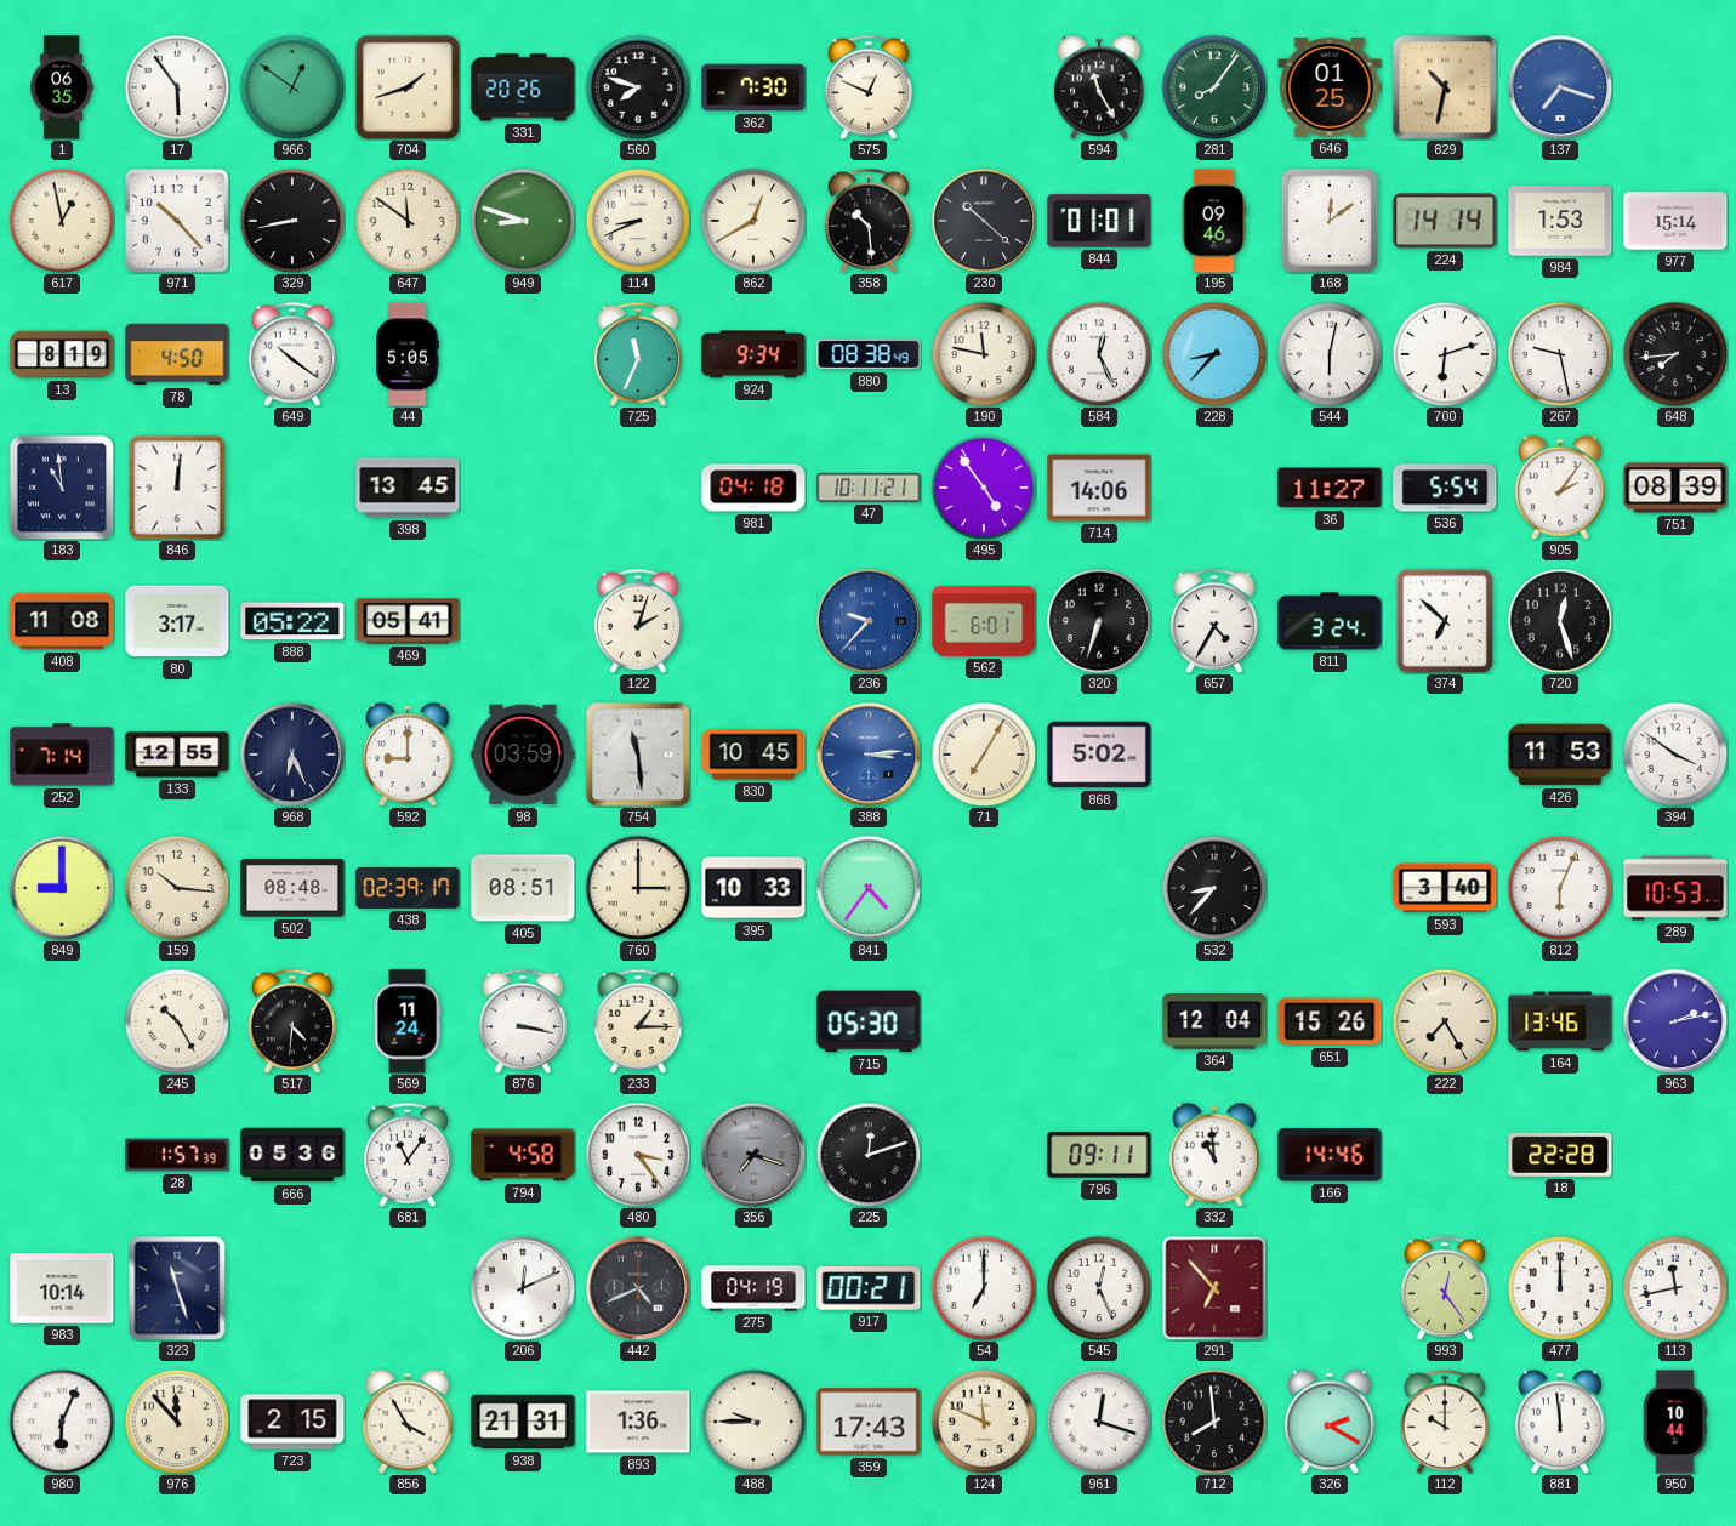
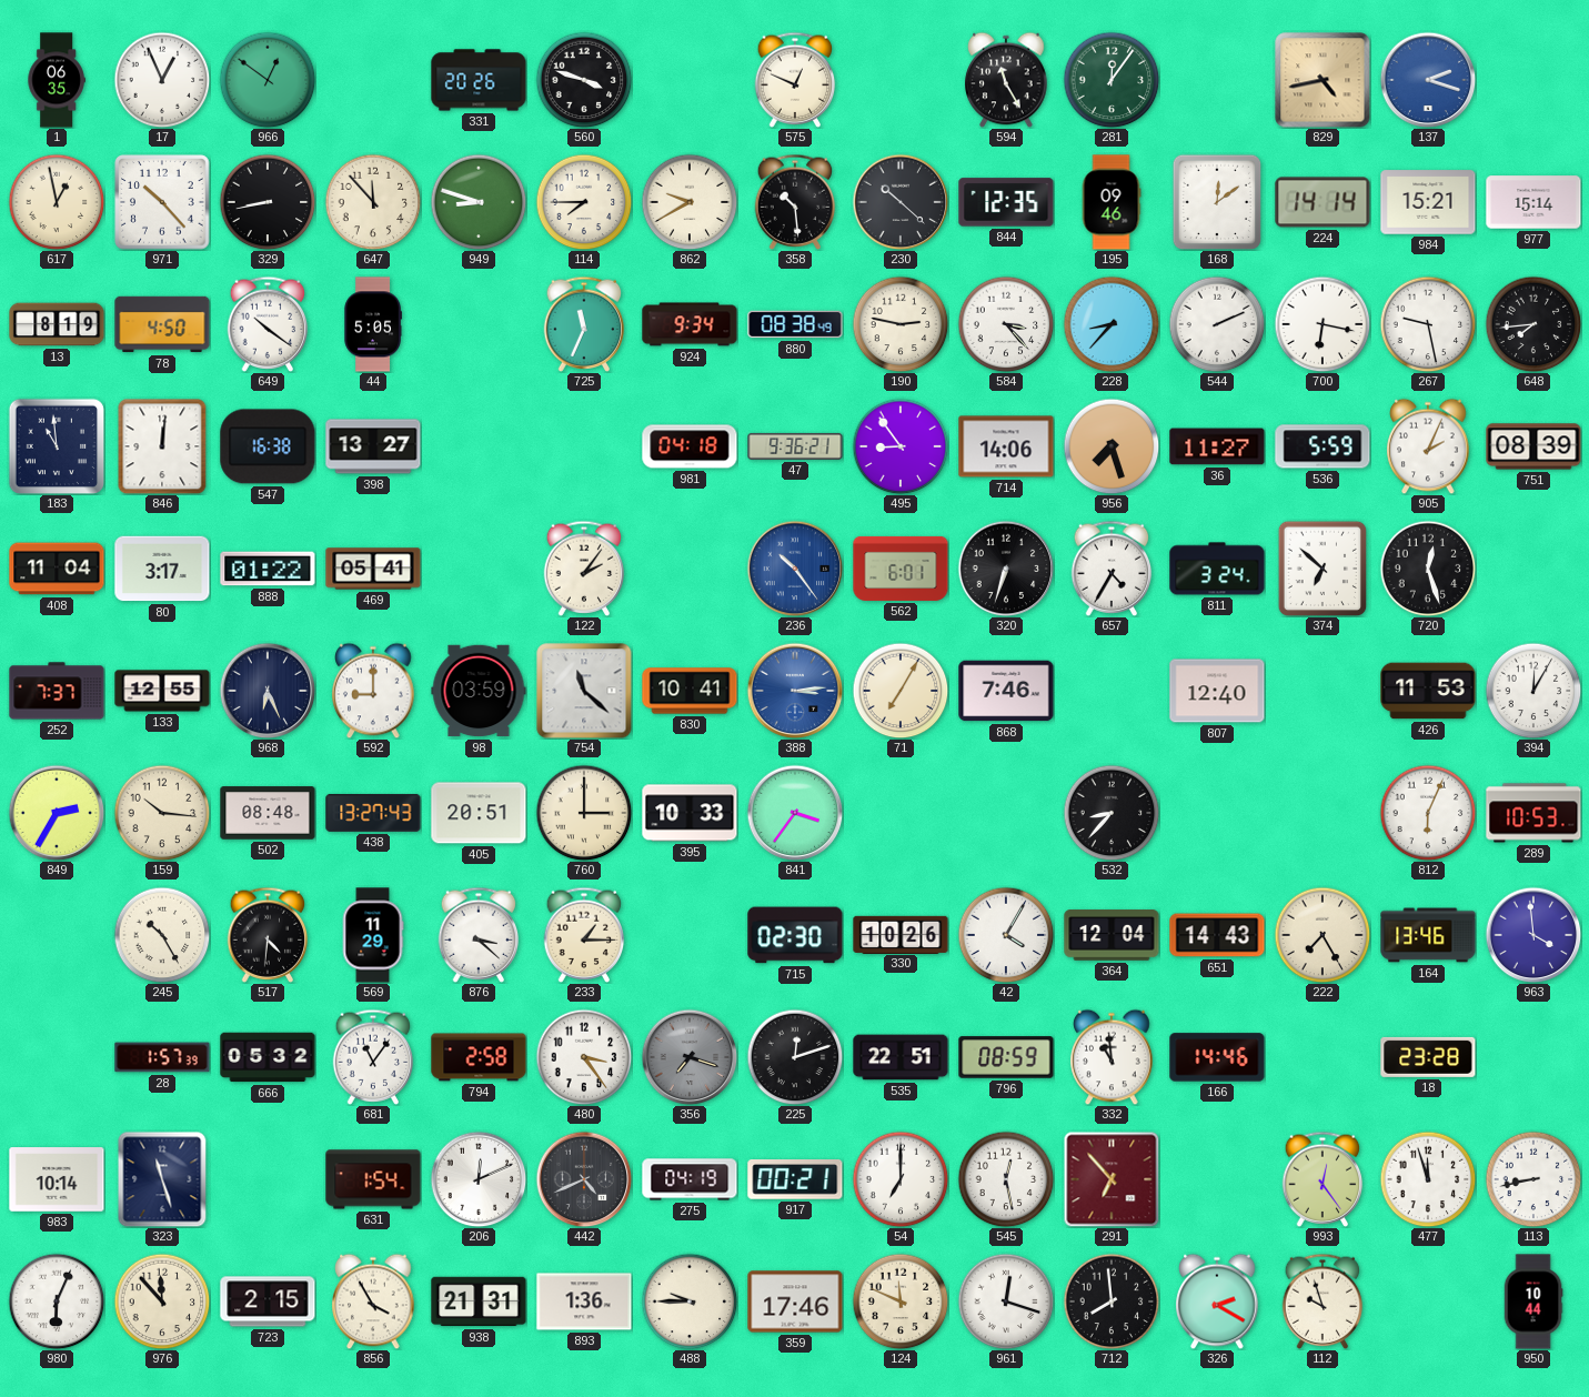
17: 5:54 -> 12:56
704: 1:42 -> none
560: 7:48 -> 3:48
362: 7:30 -> none
281: 8:06 -> 12:06
646: 01:25 -> none
829: 10:32 -> 4:43
137: 7:18 -> 2:18
647: 11:51 -> 11:53
114: 8:41 -> 7:45
862: 12:40 -> 9:40
844: 01:01 -> 12:35
984: 1:53 -> 15:21
190: 11:47 -> 2:47
584: 12:26 -> 3:23
544: 6:02 -> 2:11
700: 6:12 -> 6:17
547: none -> 16:38
398: 13:45 -> 13:27
47: 10:11 -> 9:36
495: 4:54 -> 8:54
956: none -> 7:27
536: 5:54 -> 5:59
905: 2:06 -> 2:04
408: 11:08 -> 11:04
888: 05:22 -> 01:22
122: 2:03 -> 2:06
236: 9:37 -> 10:24
252: 7:14 -> 7:37
754: 11:29 -> 11:22
830: 10:45 -> 10:41
868: 5:02 -> 7:46
807: none -> 12:40
394: 3:51 -> 12:05
849: 9:00 -> 2:35
438: 02:39 -> 13:27
405: 08:51 -> 20:51
841: 4:36 -> 3:36
593: 3:40 -> none
569: 11:24 -> 11:29
876: 3:17 -> 3:22
715: 05:30 -> 02:30
330: none -> 10:26
42: none -> 4:05
651: 15:26 -> 14:43
963: 2:13 -> 3:59
666: 05:36 -> 05:32
794: 4:58 -> 2:58
535: none -> 22:51
796: 09:11 -> 08:59
18: 22:28 -> 23:28
631: none -> 1:54
545: 12:26 -> 12:28
477: 12:00 -> 11:57
113: 11:43 -> 8:43
359: 17:43 -> 17:46
112: 10:00 -> 9:57
881: 11:59 -> none
